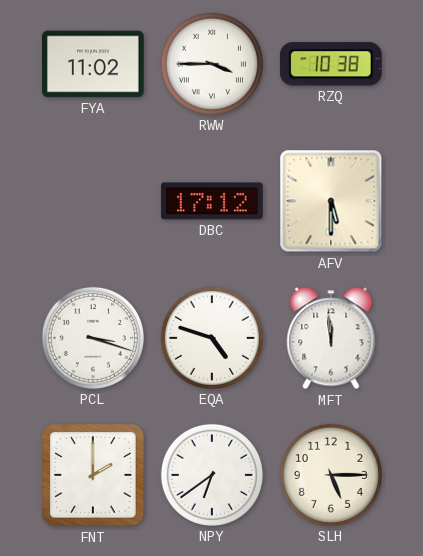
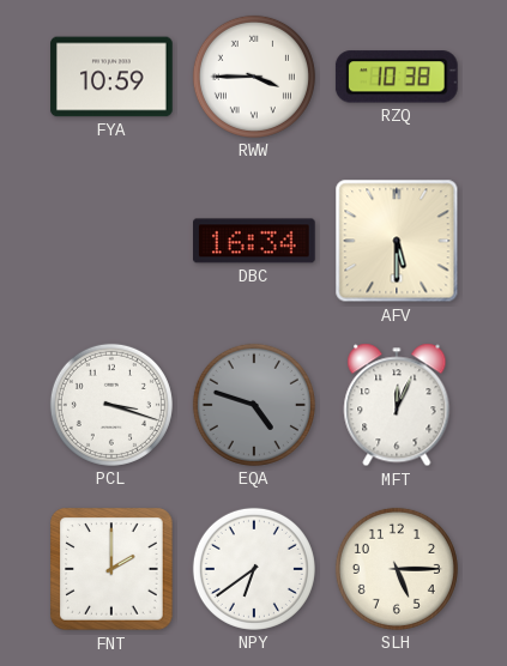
FYA: 11:02 -> 10:59
DBC: 17:12 -> 16:34
EQA dial: white -> grey
MFT: 11:59 -> 12:04
